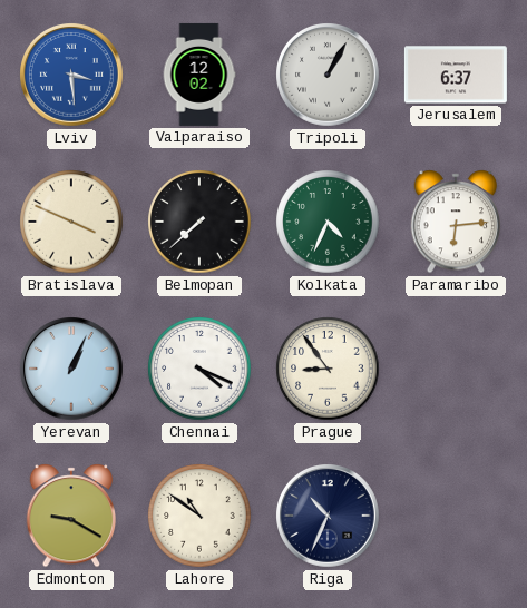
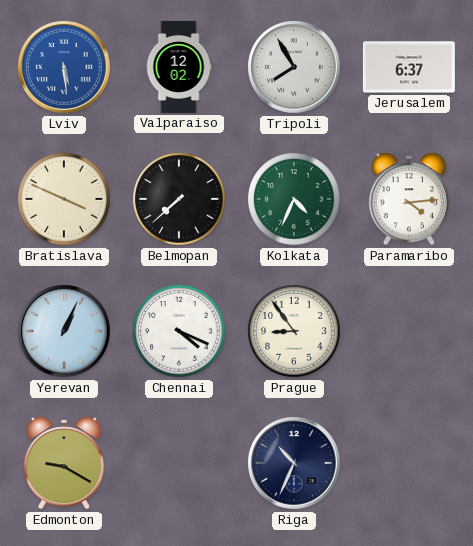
Lviv: 3:29 -> 5:29
Tripoli: 1:05 -> 7:55
Paramaribo: 6:14 -> 4:14
Lahore: 10:51 -> none
